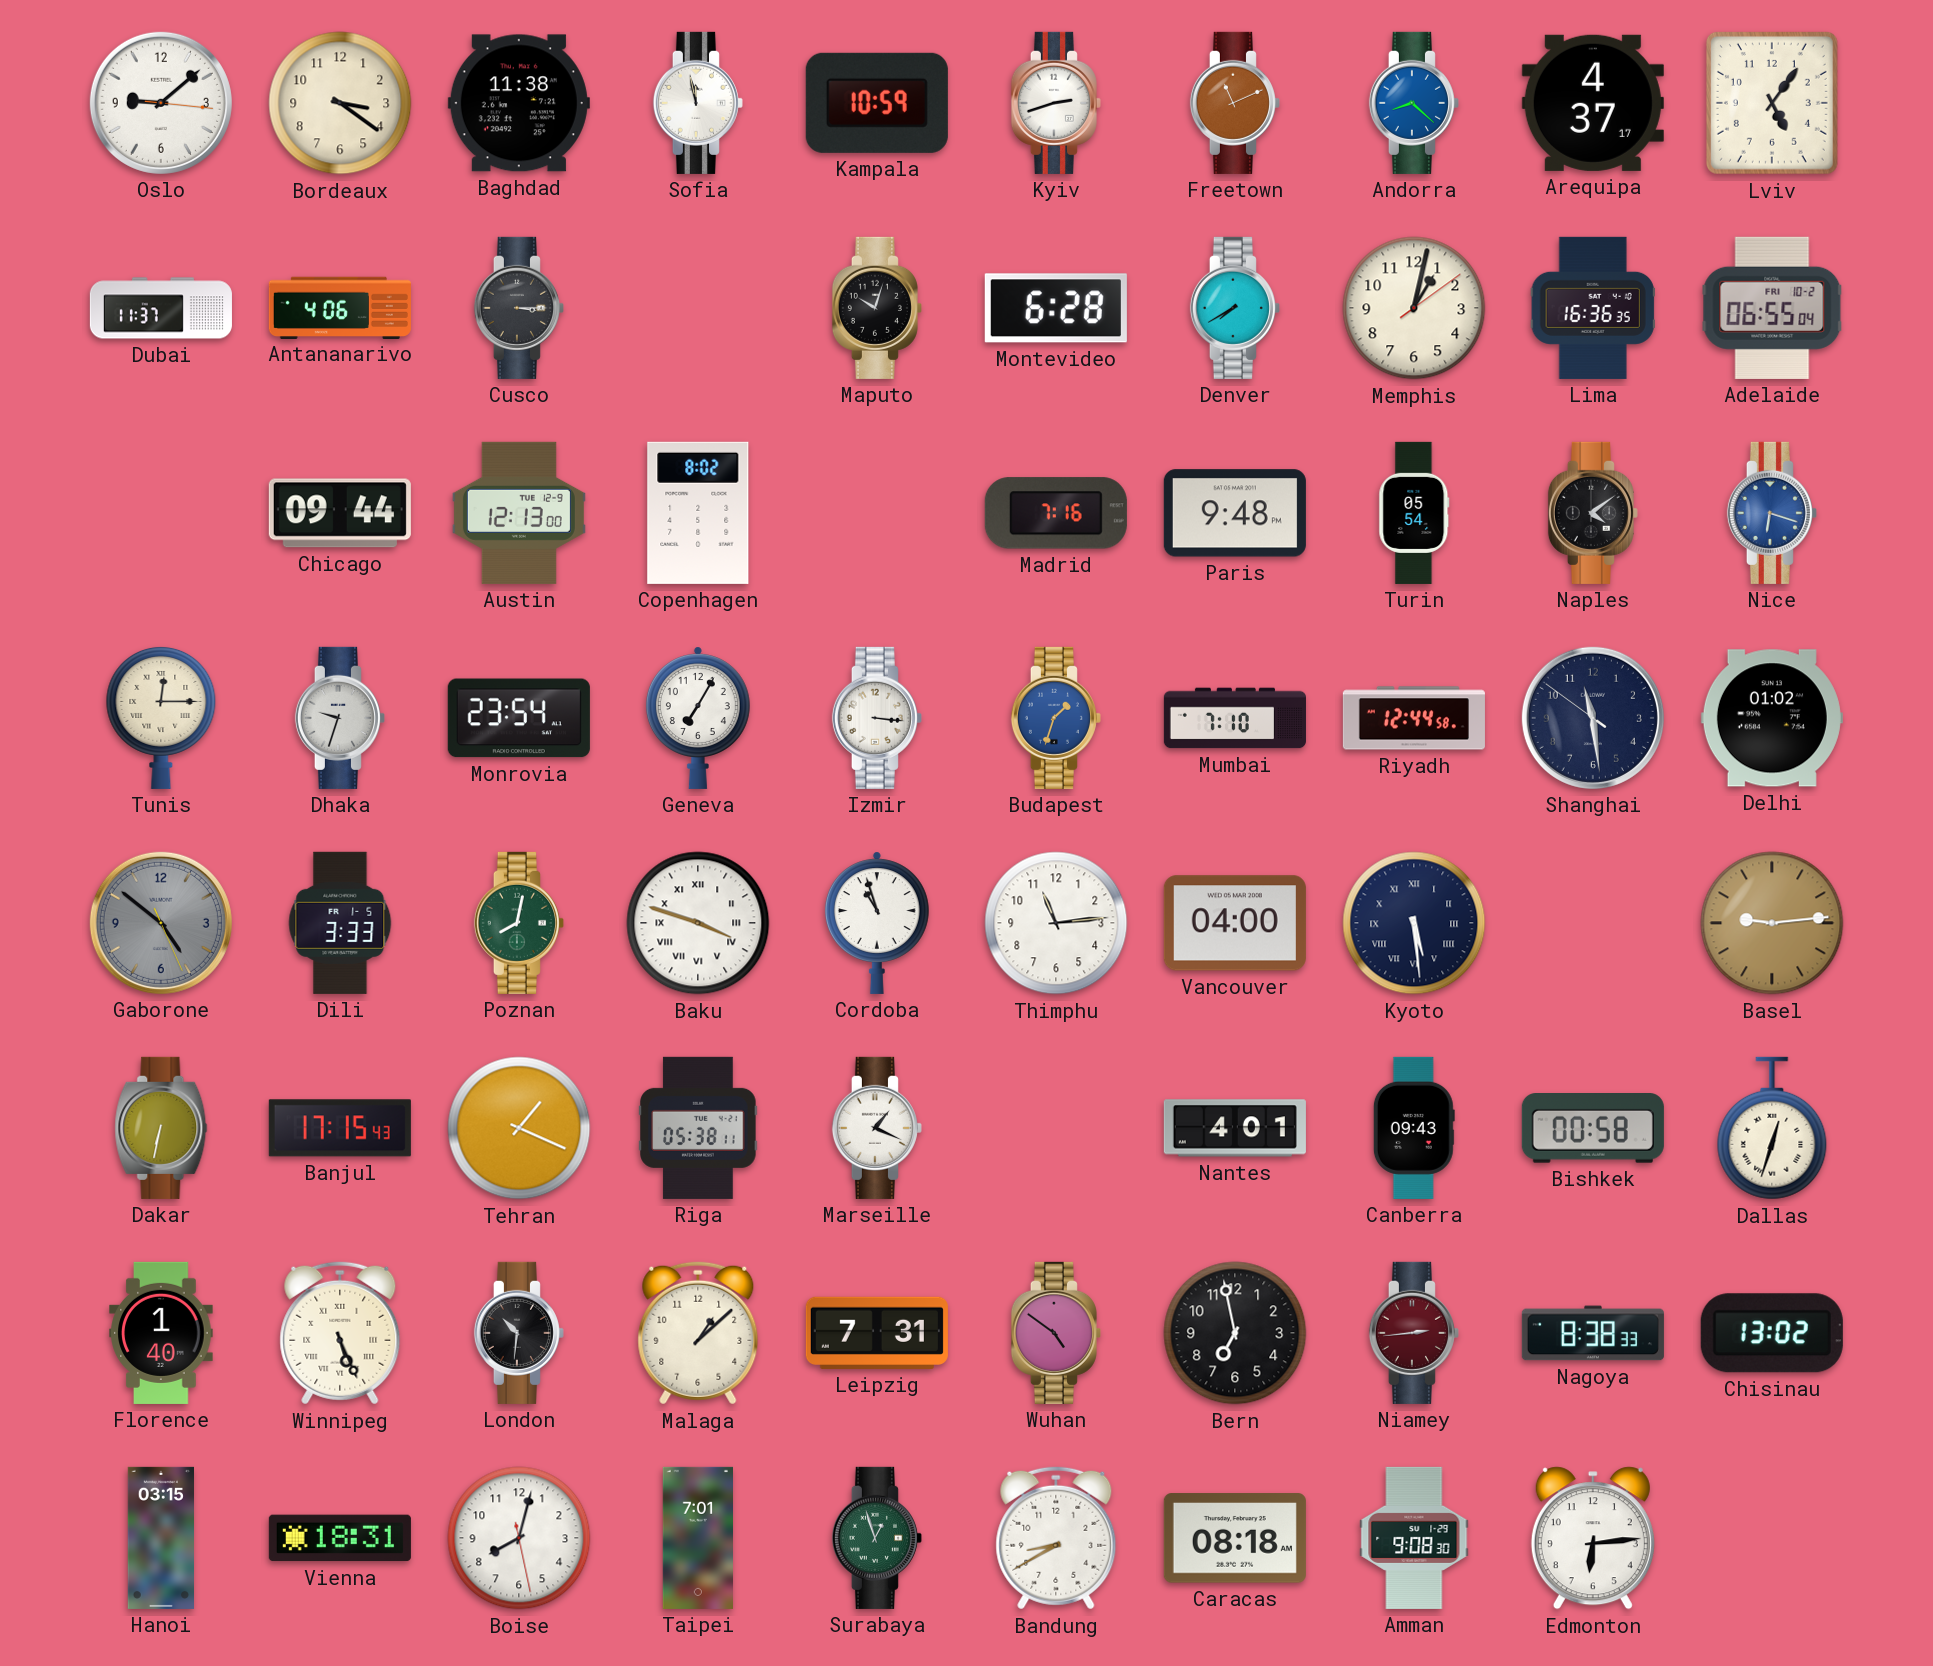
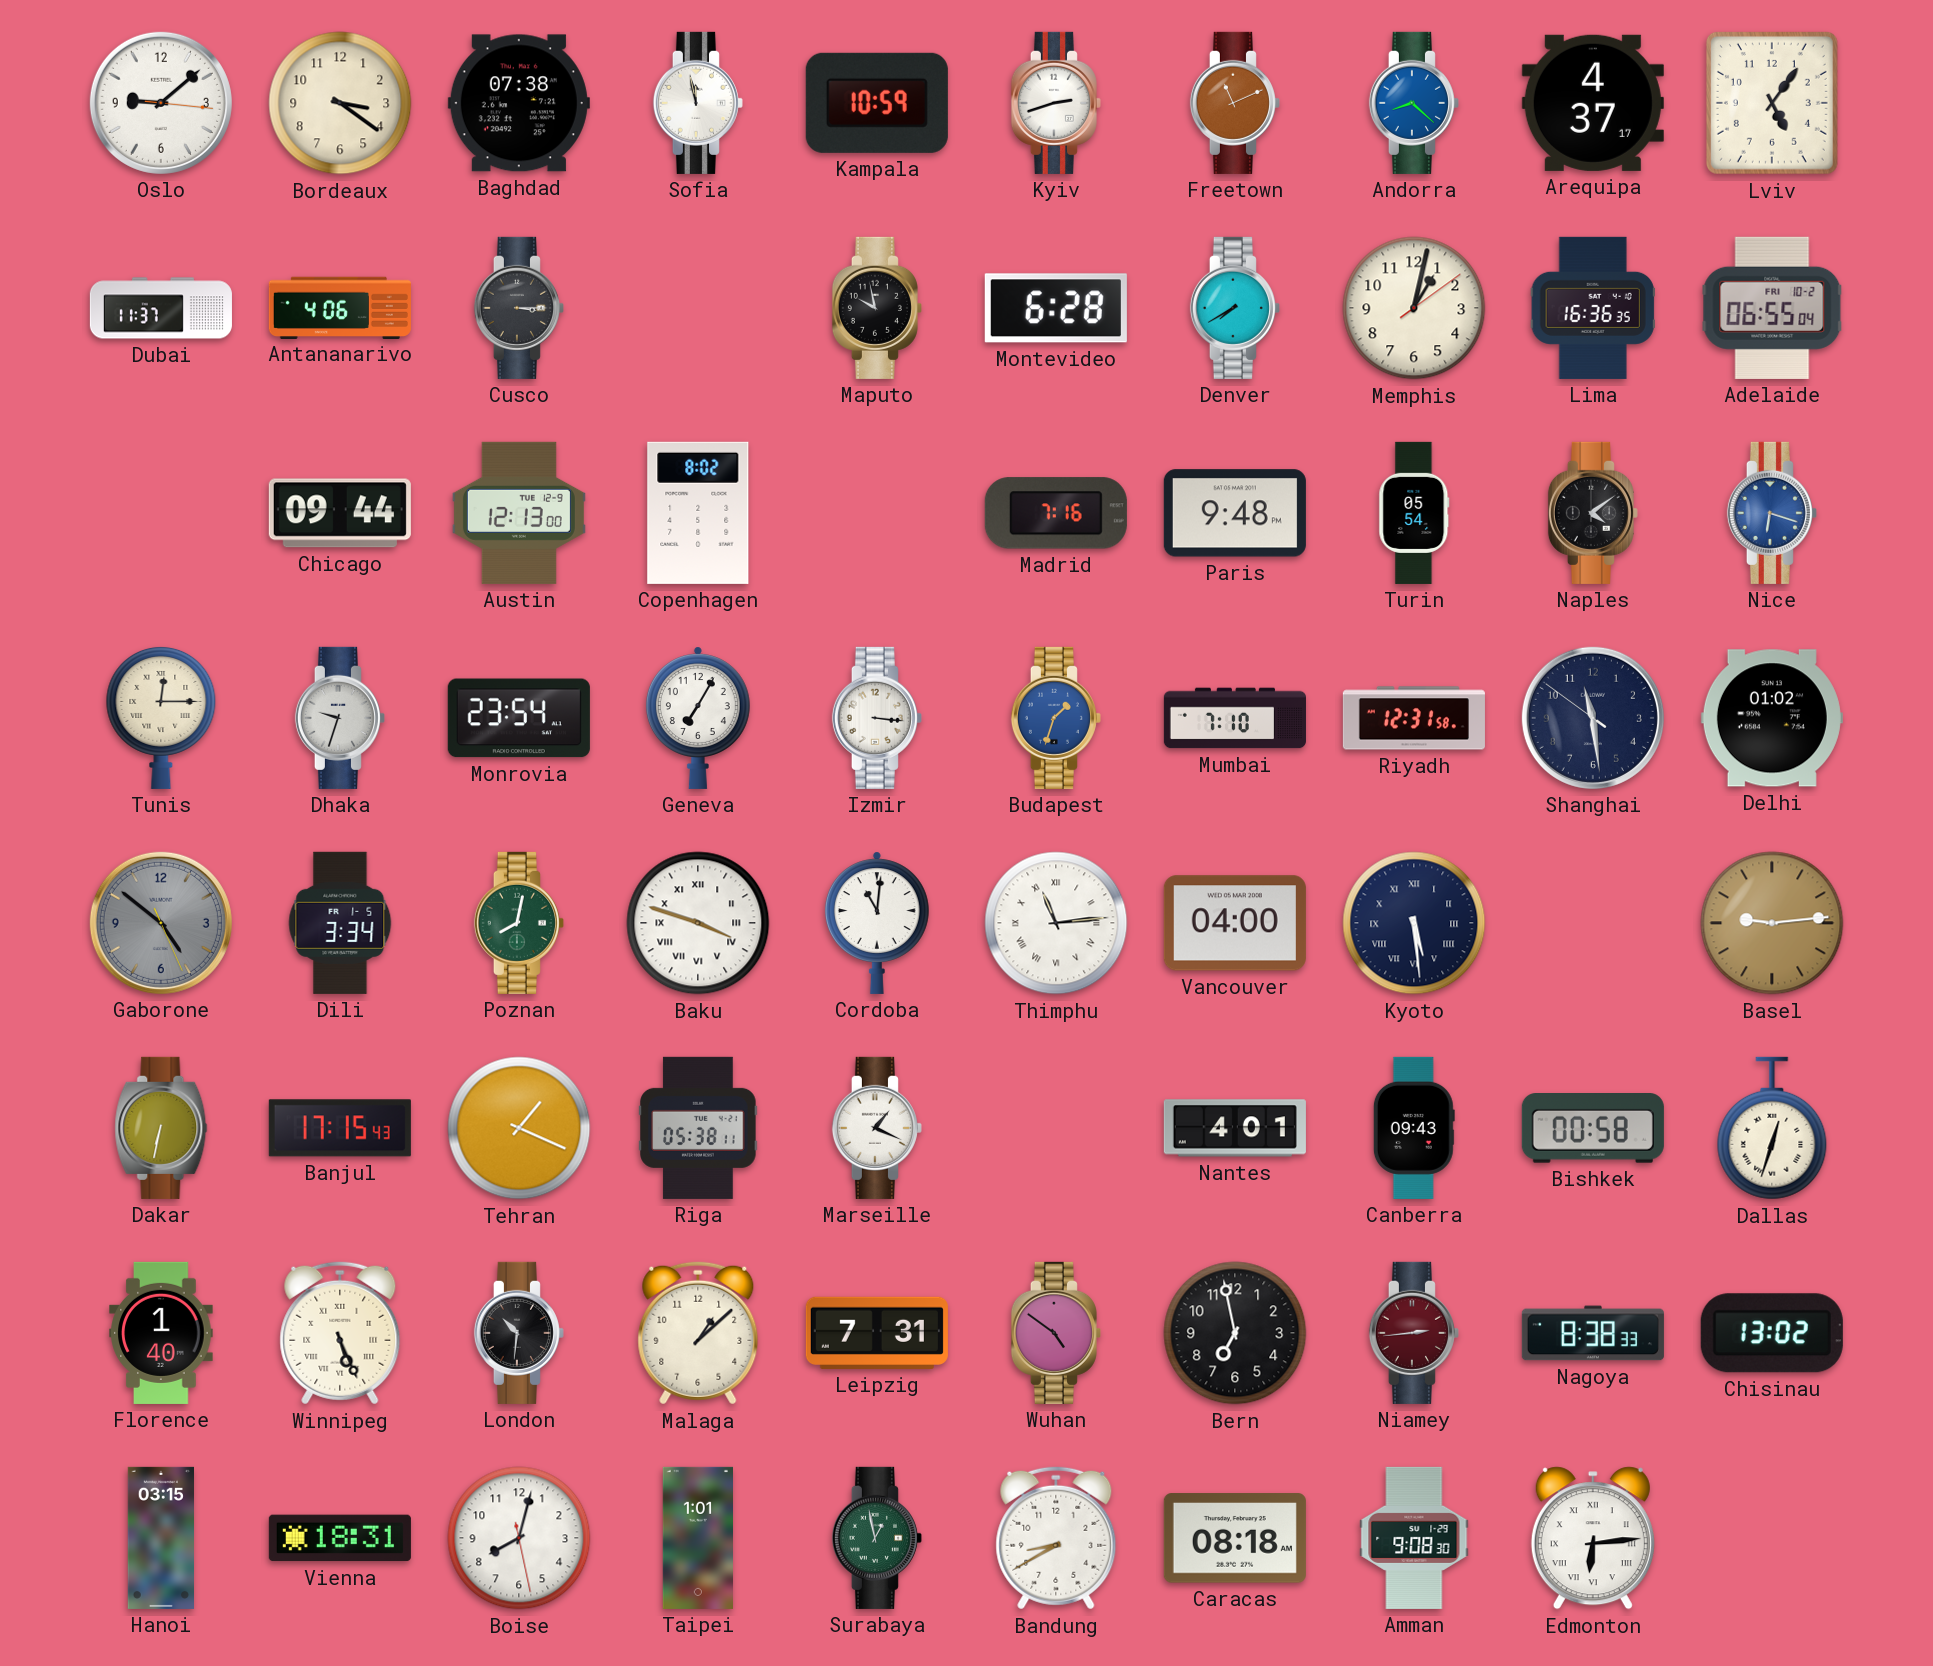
Baghdad: 11:38 -> 07:38
Maputo: 10:03 -> 9:58
Riyadh: 12:44 -> 12:31
Dili: 3:33 -> 3:34
Cordoba: 10:57 -> 11:01
Thimphu numerals: Arabic -> Roman
Taipei: 7:01 -> 1:01
Surabaya: 12:57 -> 12:58
Edmonton numerals: Arabic -> Roman
